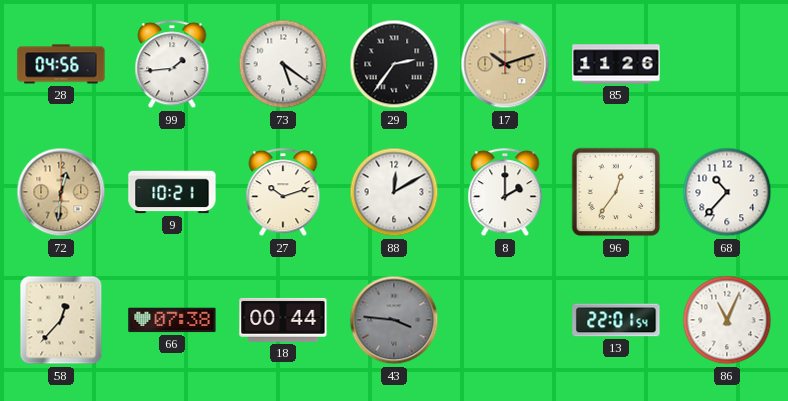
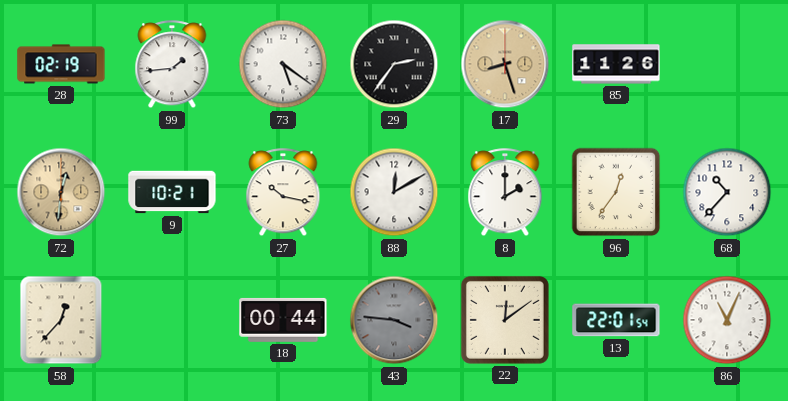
28: 04:56 -> 02:19
17: 10:12 -> 8:27
27: 10:12 -> 10:17
66: 07:38 -> none
22: none -> 12:09
